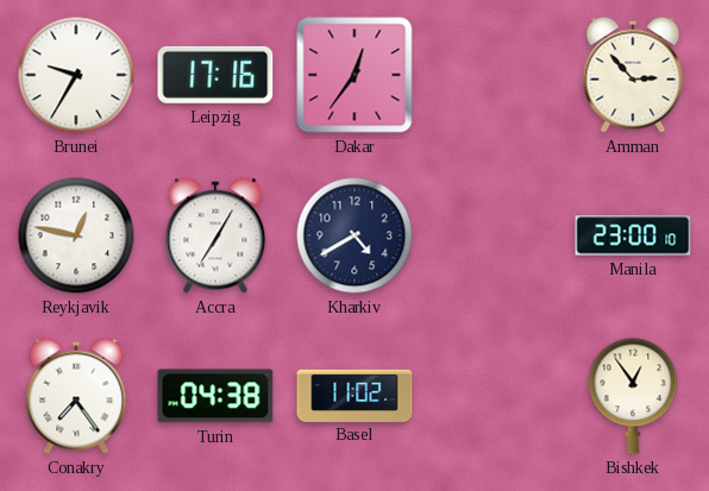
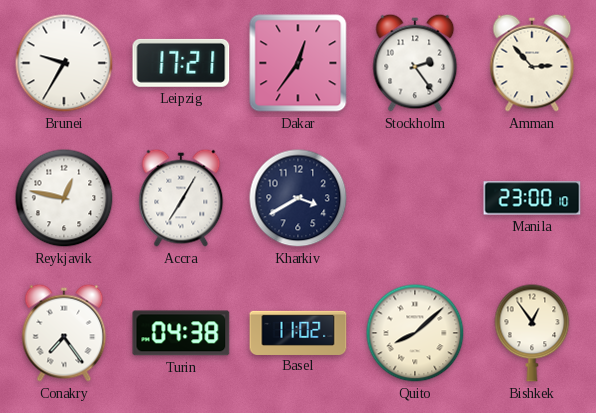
Leipzig: 17:16 -> 17:21
Stockholm: none -> 2:24
Kharkiv: 4:40 -> 3:40
Quito: none -> 8:08
